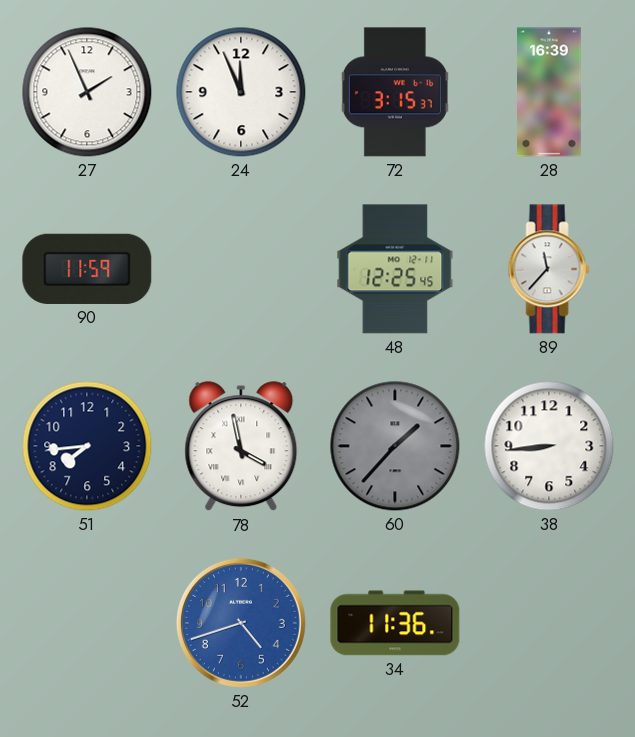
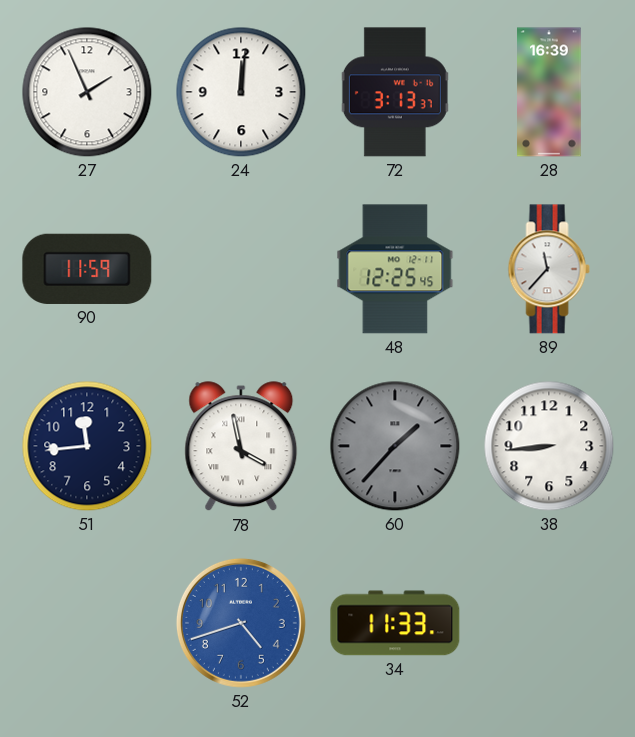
24: 11:56 -> 12:01
72: 3:15 -> 3:13
51: 7:44 -> 11:44
34: 11:36 -> 11:33
